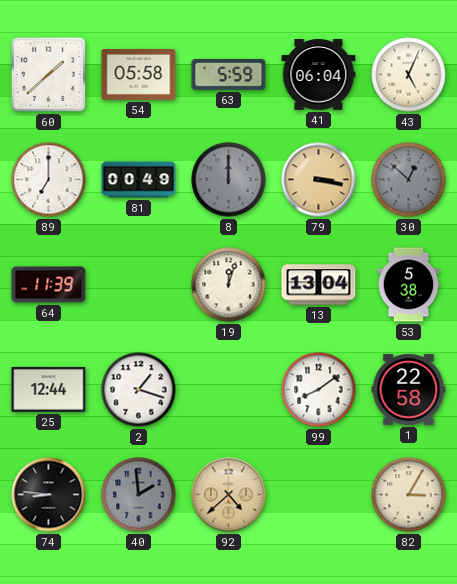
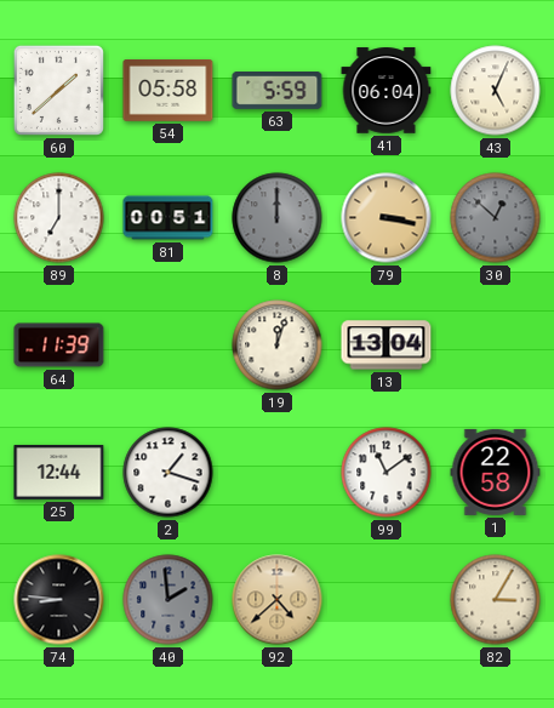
81: 00:49 -> 00:51
53: 5:38 -> none
99: 8:09 -> 11:09
